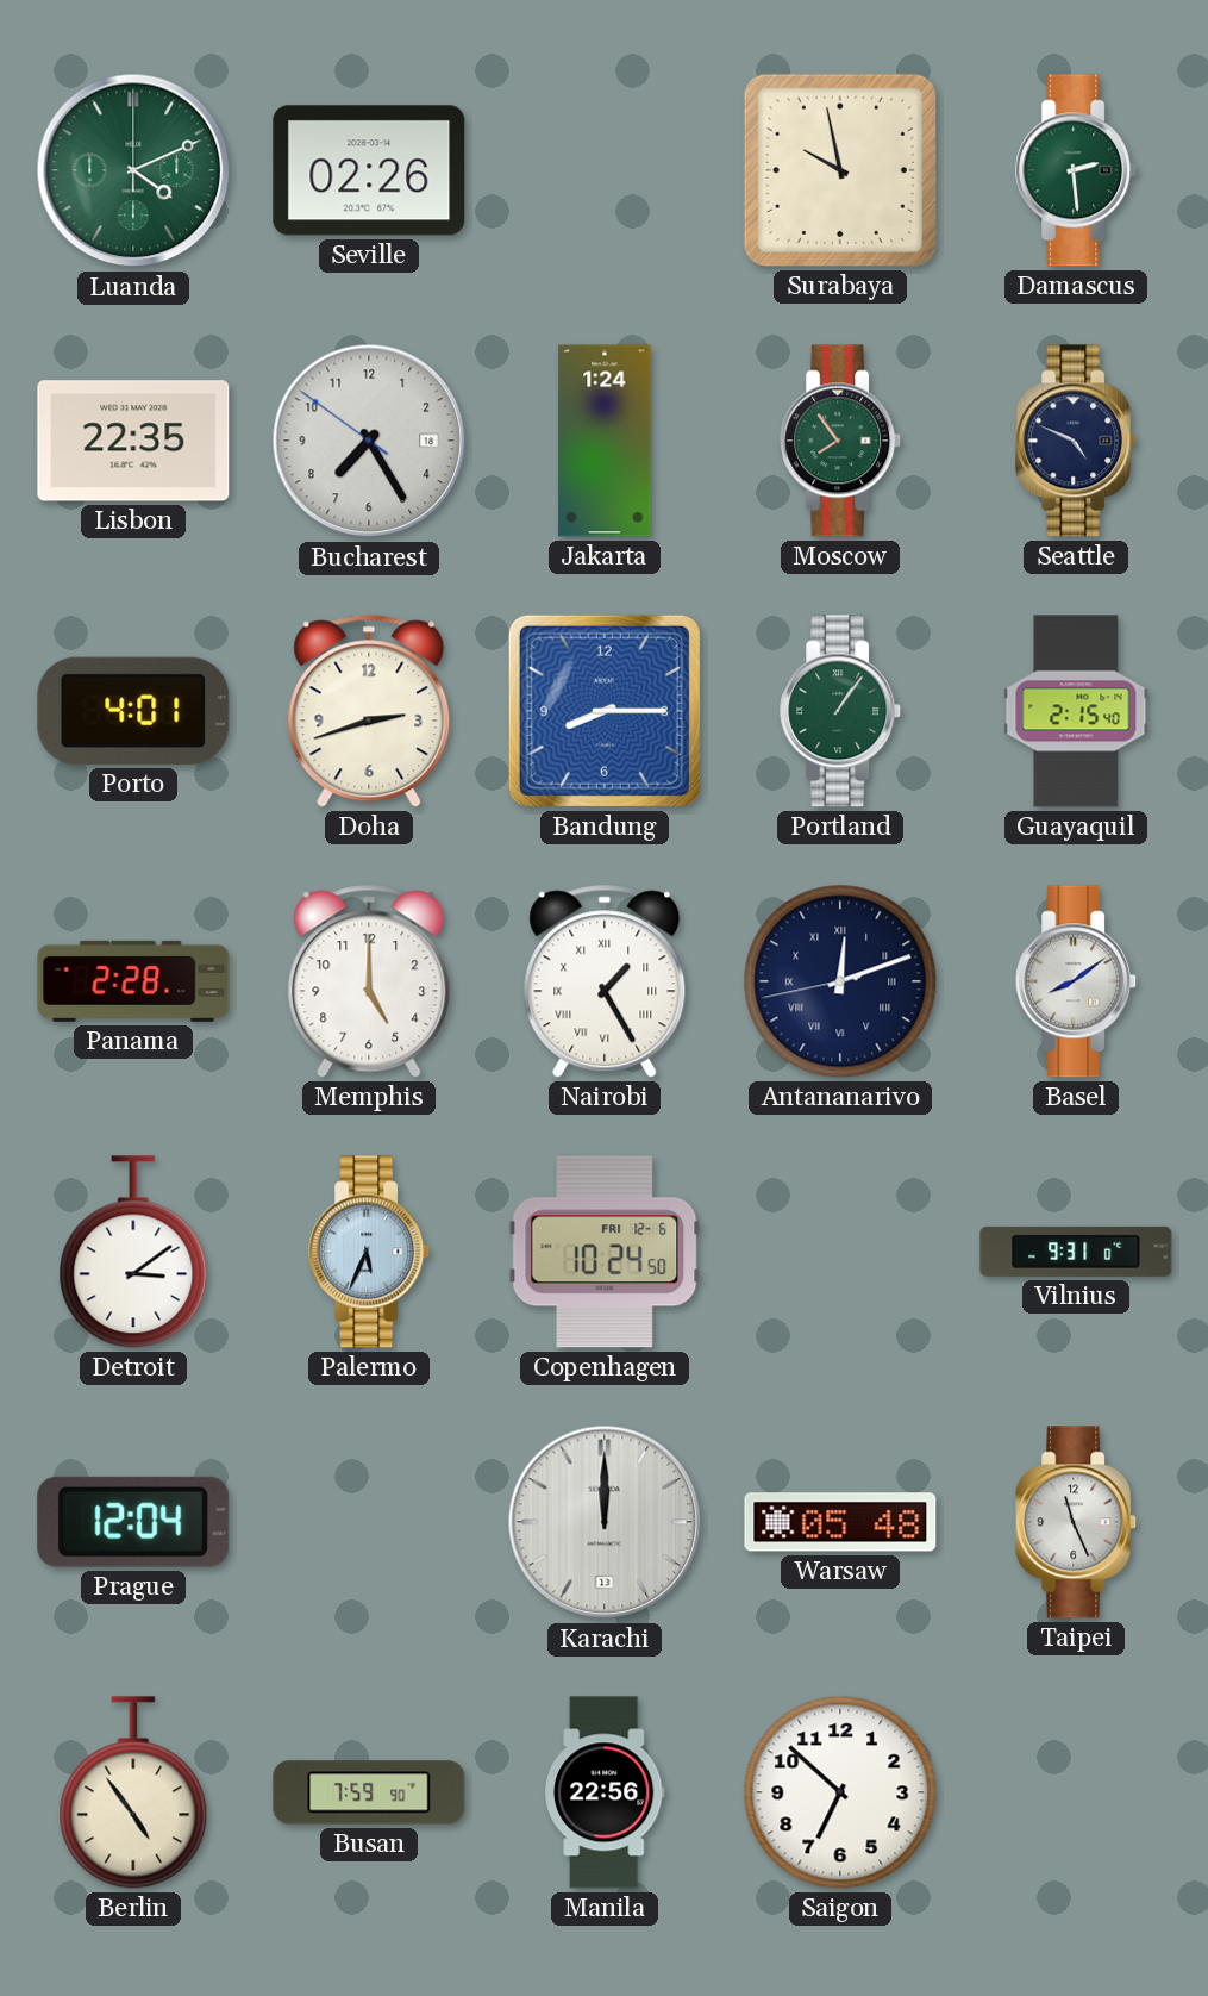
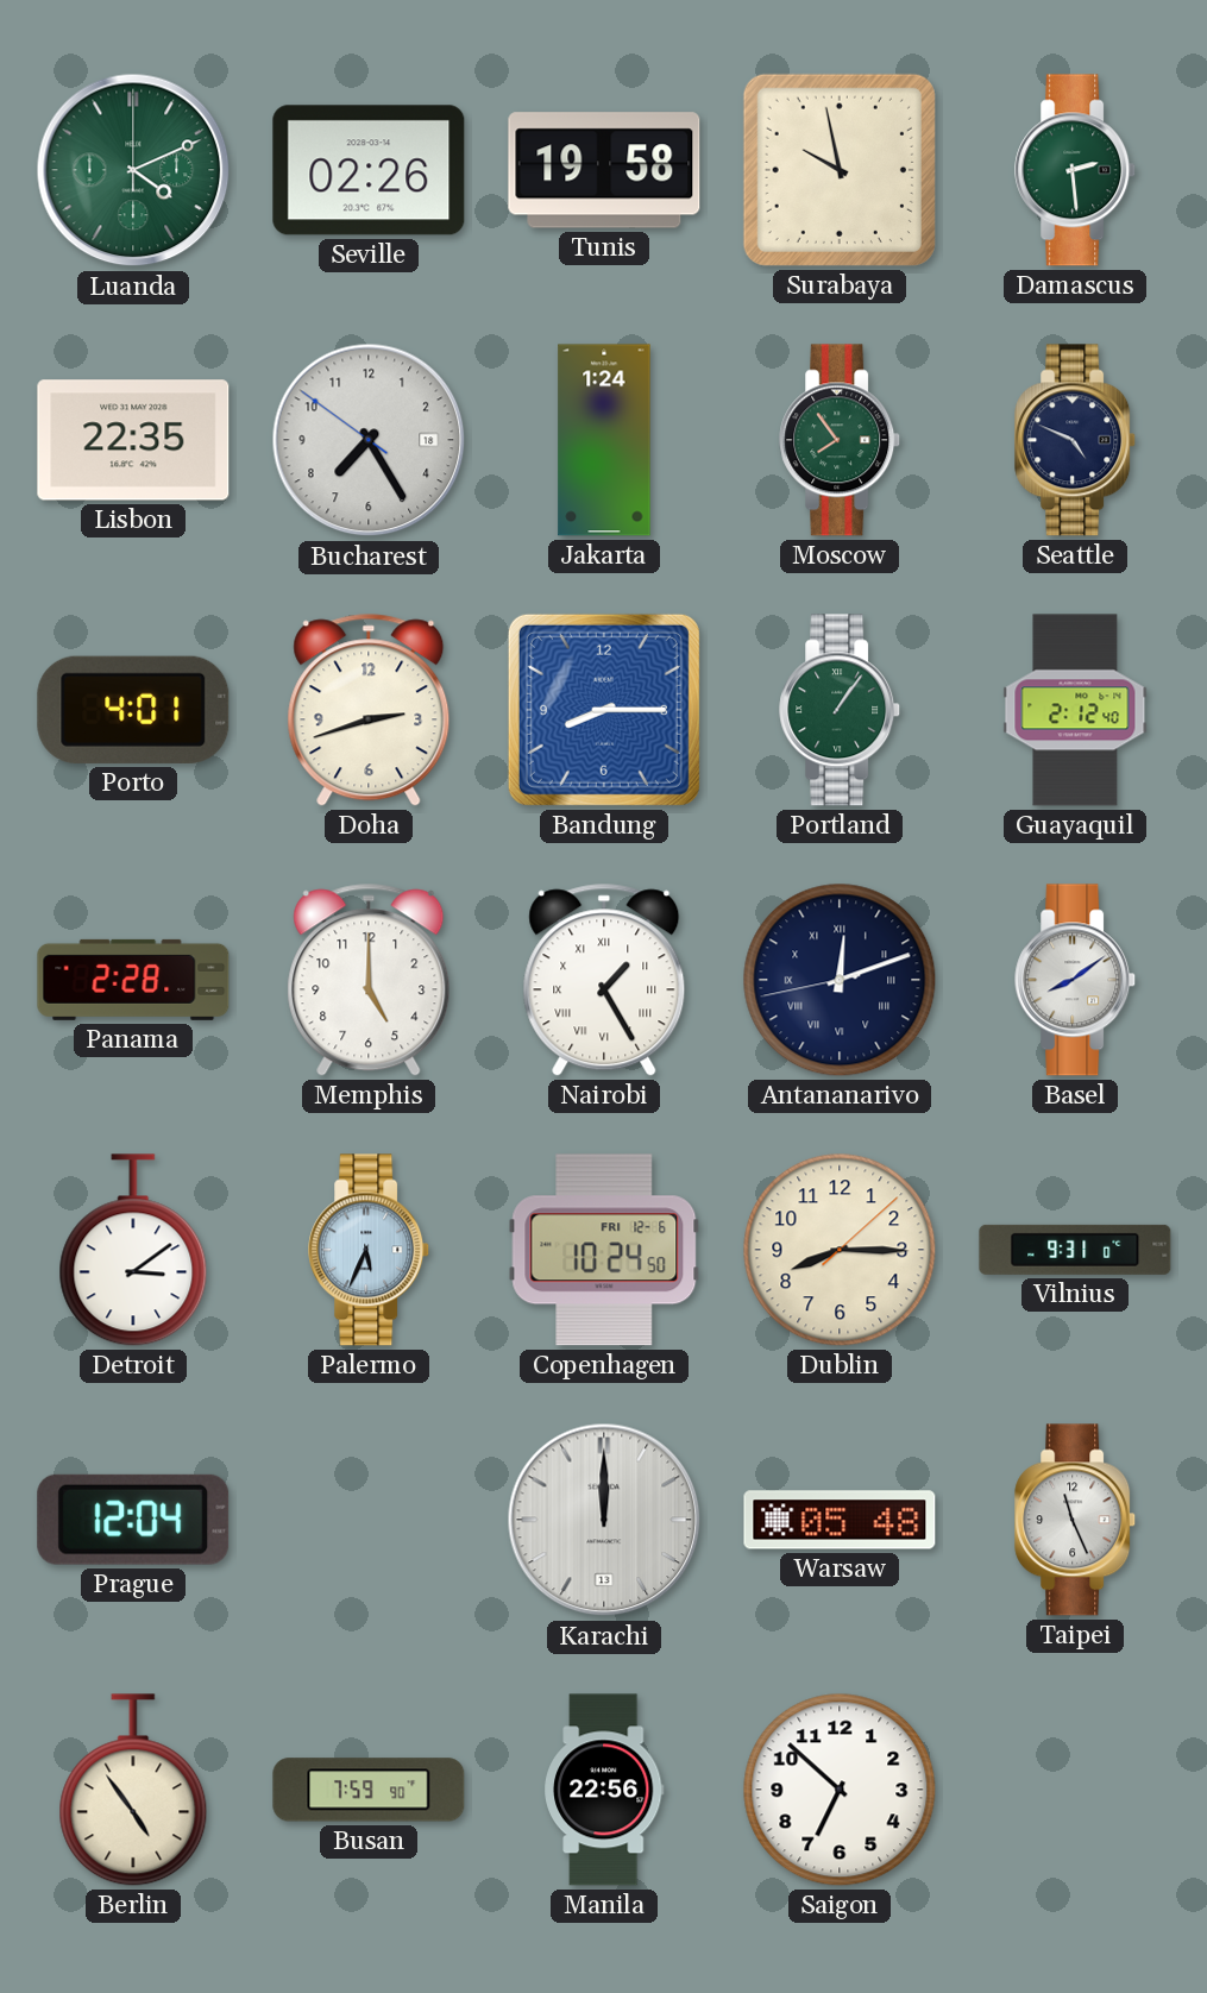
Tunis: none -> 19:58
Guayaquil: 2:15 -> 2:12
Dublin: none -> 8:15
